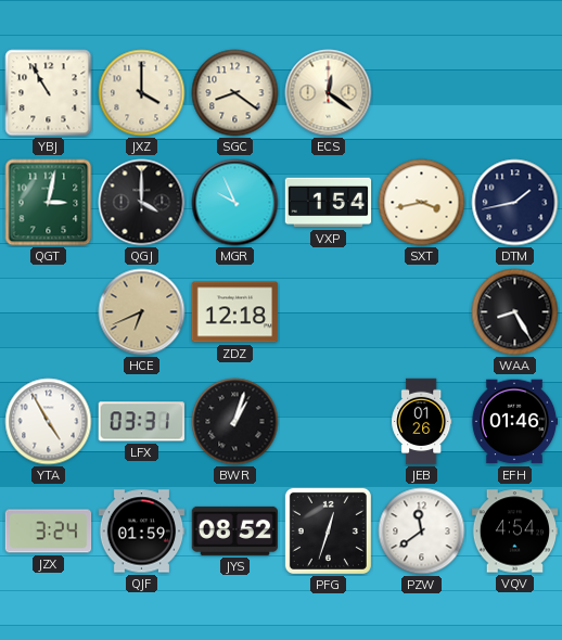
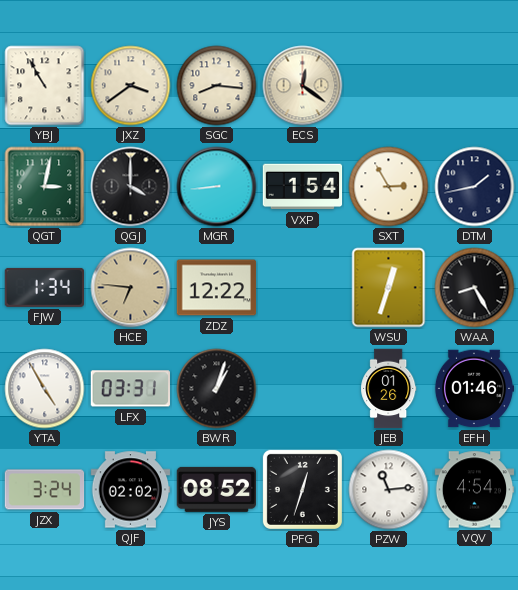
JXZ: 4:00 -> 3:39
SGC: 8:21 -> 8:16
MGR: 9:56 -> 8:44
SXT: 3:43 -> 2:55
FJW: none -> 1:34
HCE: 6:41 -> 6:46
ZDZ: 12:18 -> 12:22
WSU: none -> 12:33
QJF: 01:59 -> 02:02
PZW: 11:39 -> 11:14
